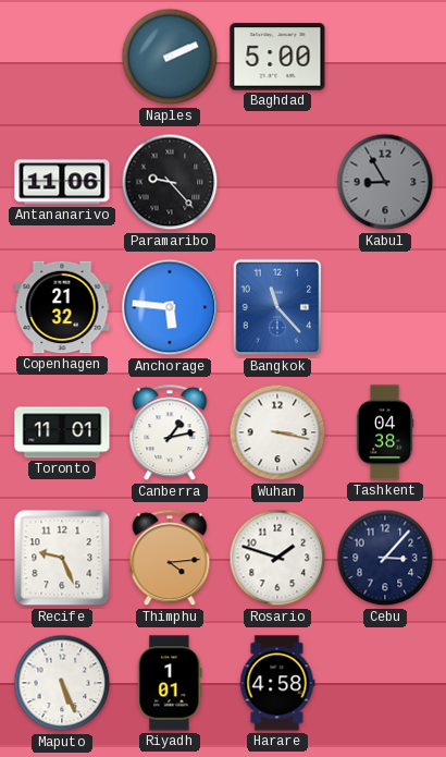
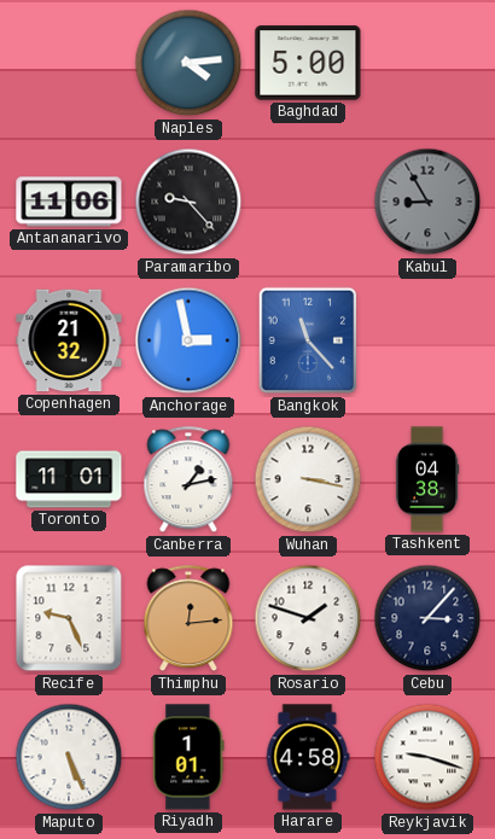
Naples: 2:11 -> 4:14
Anchorage: 5:46 -> 2:58
Thimphu: 4:14 -> 12:14
Reykjavik: none -> 9:18
